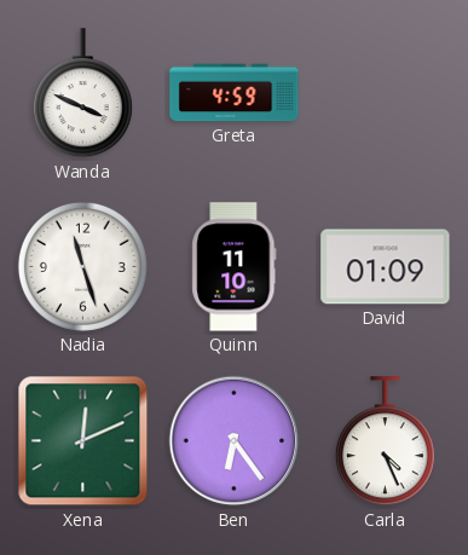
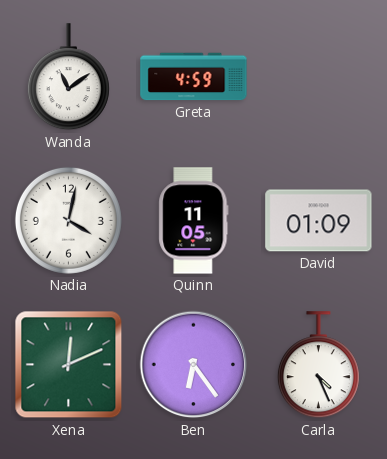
Wanda: 3:49 -> 11:09
Nadia: 11:27 -> 4:02
Quinn: 11:10 -> 11:05
